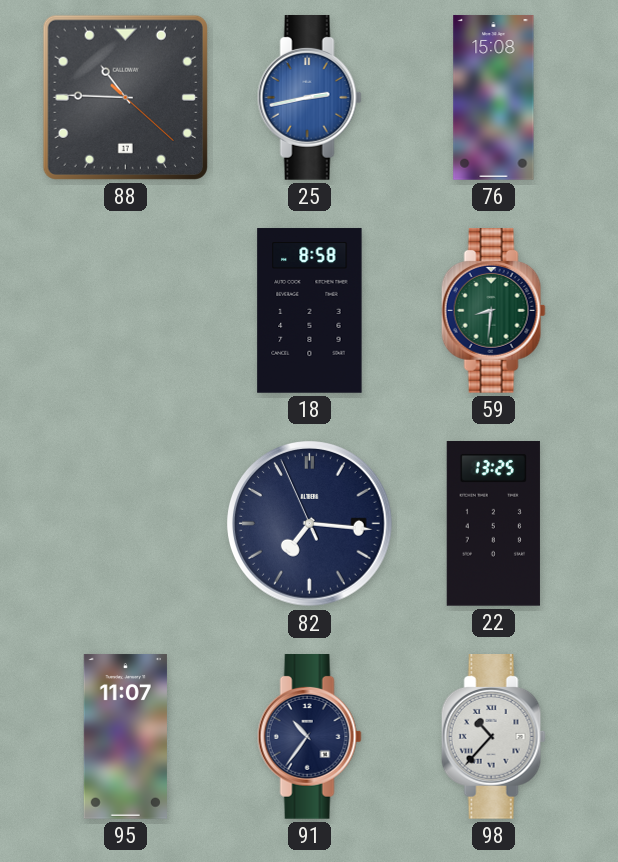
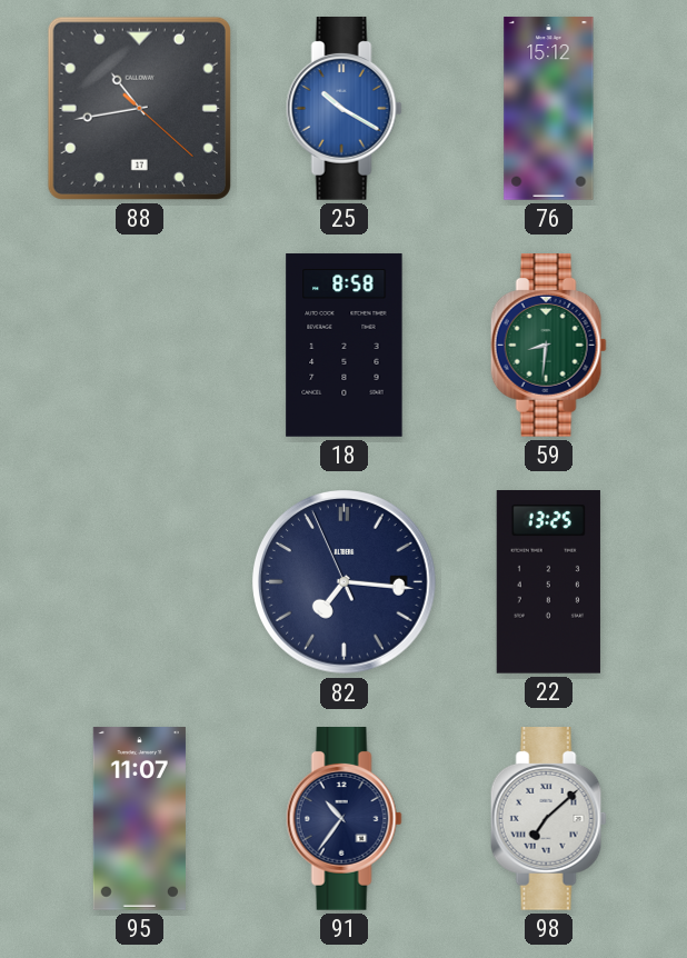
88: 10:45 -> 10:43
25: 2:43 -> 10:20
76: 15:08 -> 15:12
98: 10:37 -> 7:08
